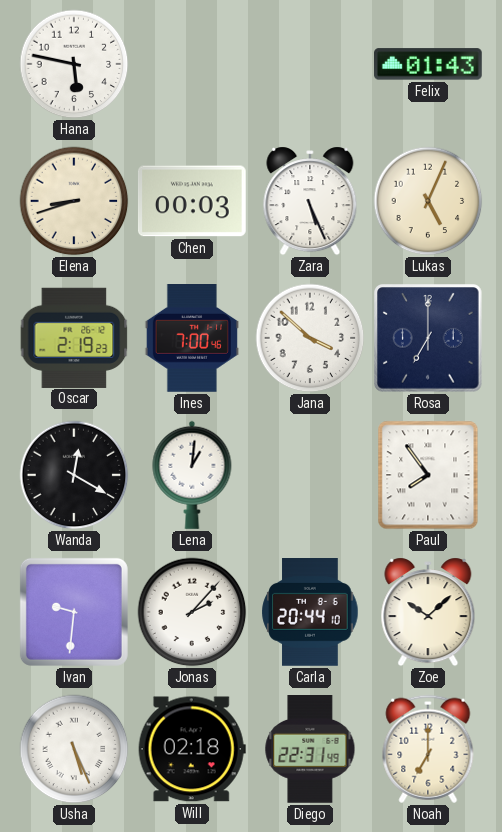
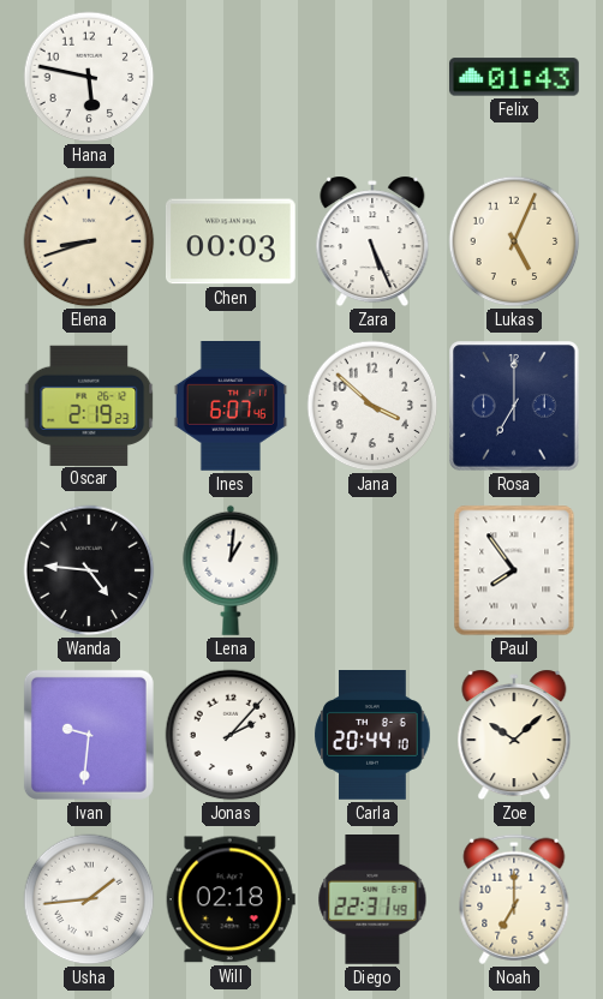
Ines: 7:00 -> 6:07
Wanda: 12:20 -> 4:46
Usha: 5:26 -> 1:44
